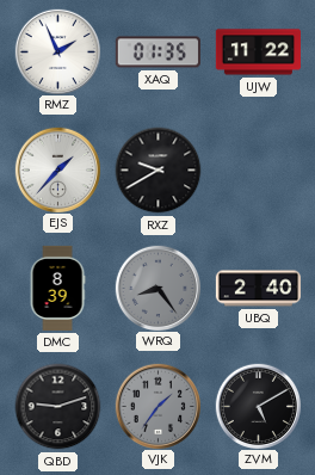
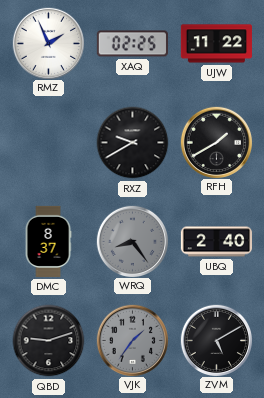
XAQ: 01:35 -> 02:25
EJS: 1:37 -> none
RFH: none -> 1:40
DMC: 8:39 -> 8:37
